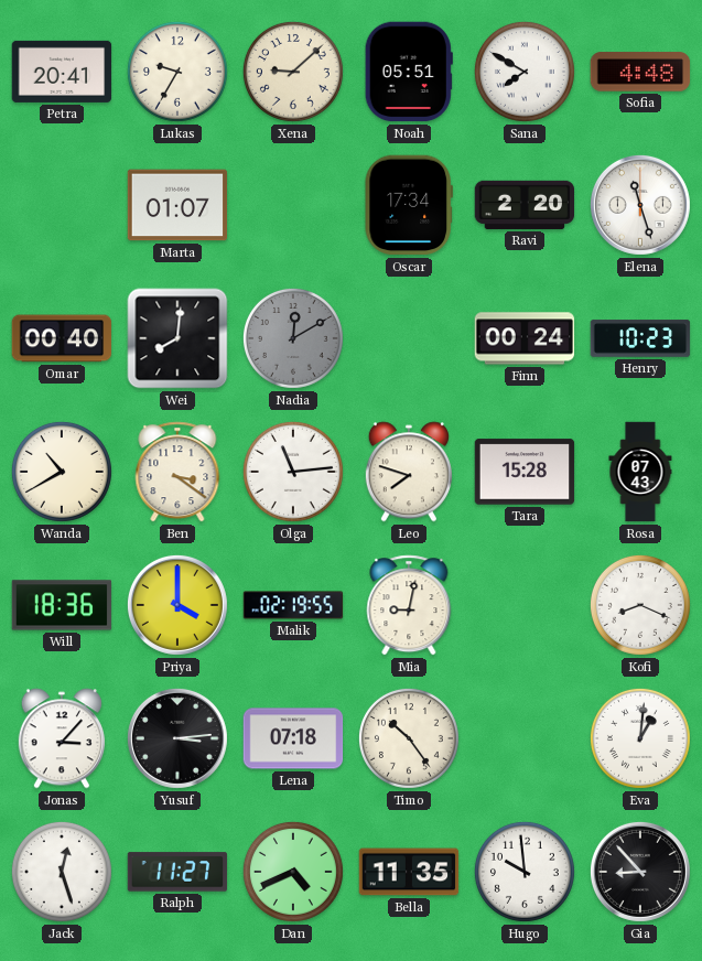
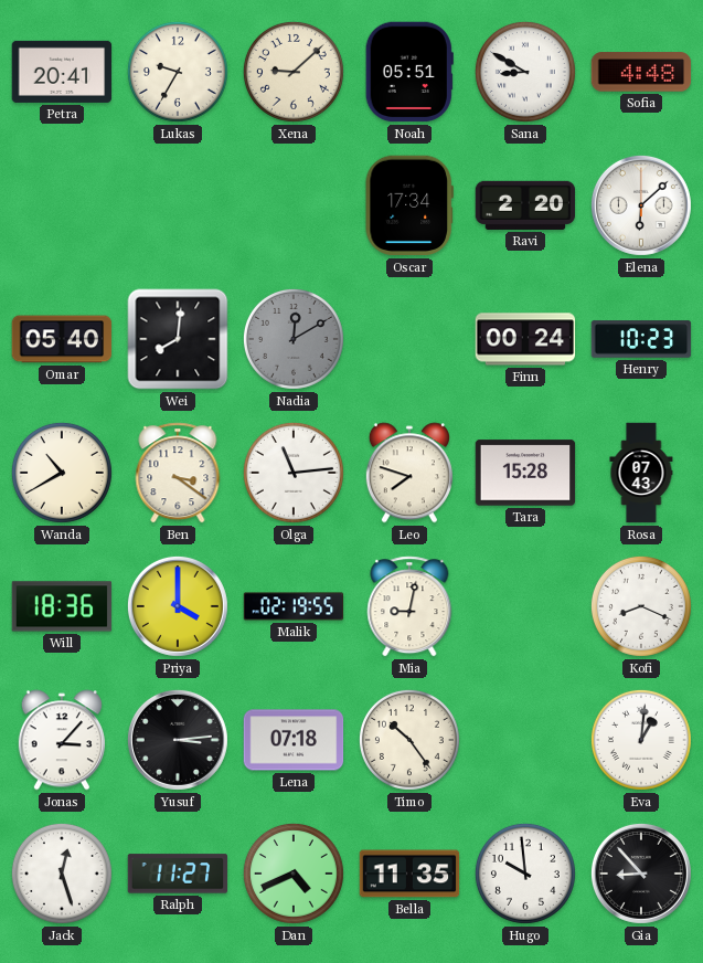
Sana: 7:50 -> 8:50
Marta: 01:07 -> none
Elena: 11:27 -> 6:08
Omar: 00:40 -> 05:40
